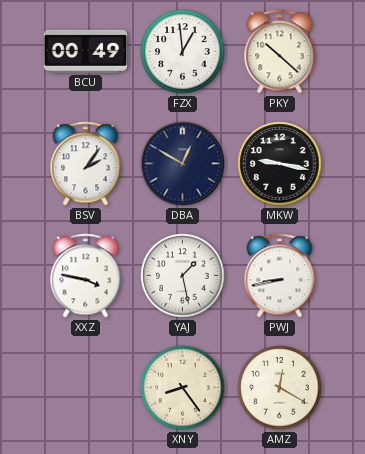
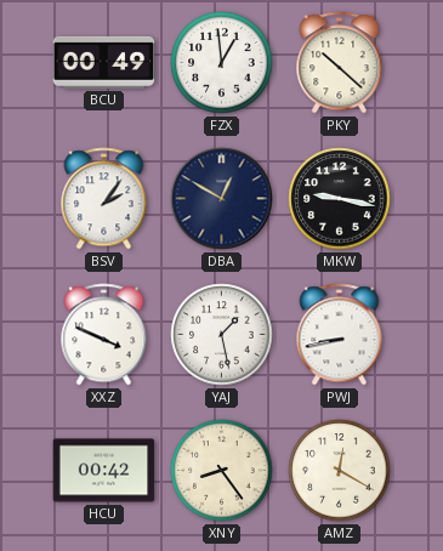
XXZ: 3:47 -> 3:49
HCU: none -> 00:42
